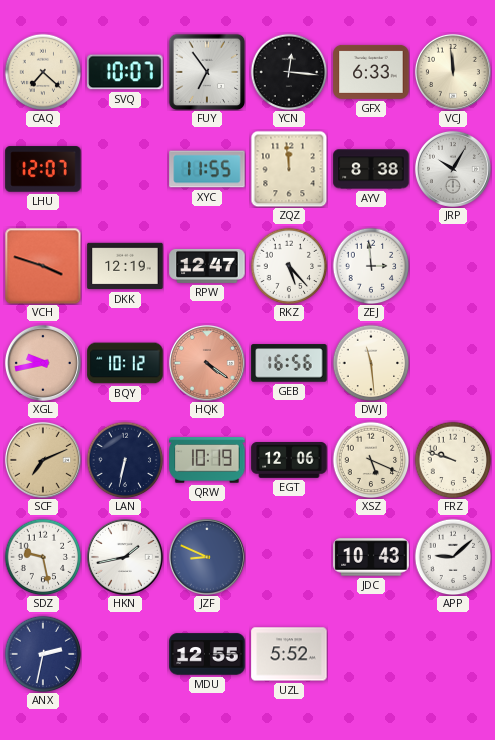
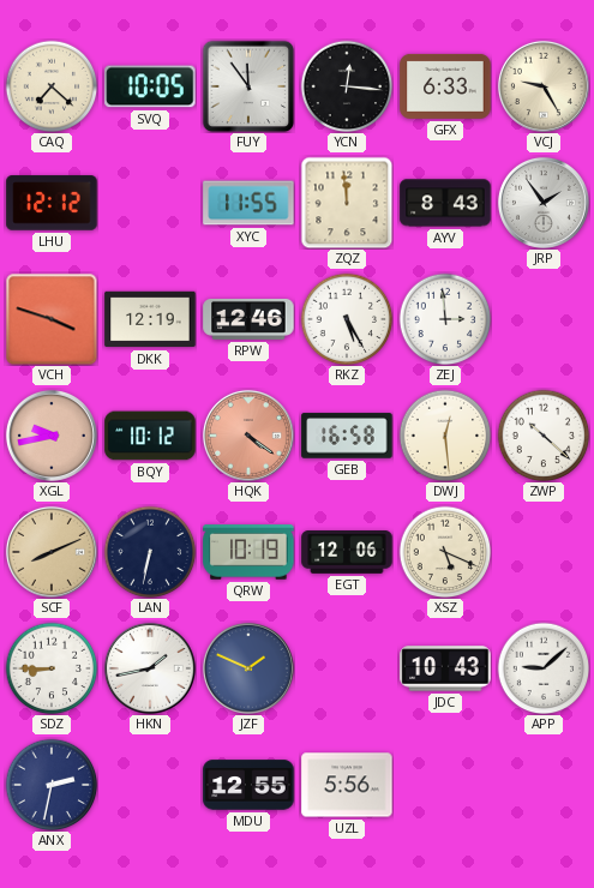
SVQ: 10:07 -> 10:05
FUY: 6:54 -> 11:54
VCJ: 11:59 -> 9:25
LHU: 12:07 -> 12:12
AYV: 8:38 -> 8:43
JRP: 10:05 -> 1:54
RPW: 12:47 -> 12:46
RKZ: 5:23 -> 5:25
GEB: 16:56 -> 16:58
DWJ: 11:29 -> 12:29
ZWP: none -> 10:22
SCF: 7:11 -> 8:11
FRZ: 9:48 -> none
SDZ: 9:28 -> 8:45
JZF: 8:49 -> 1:49
UZL: 5:52 -> 5:56
